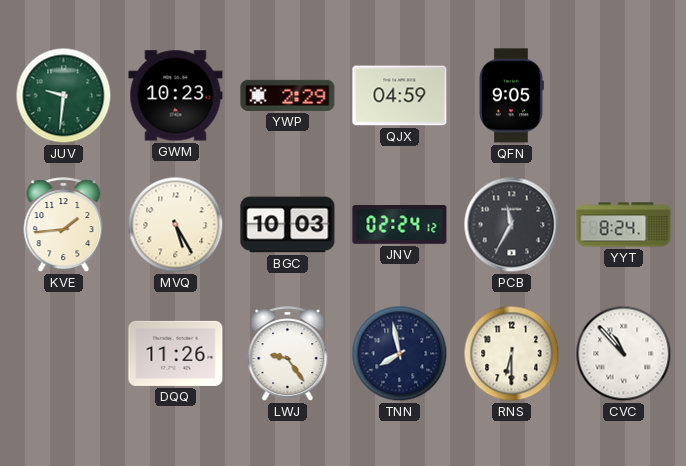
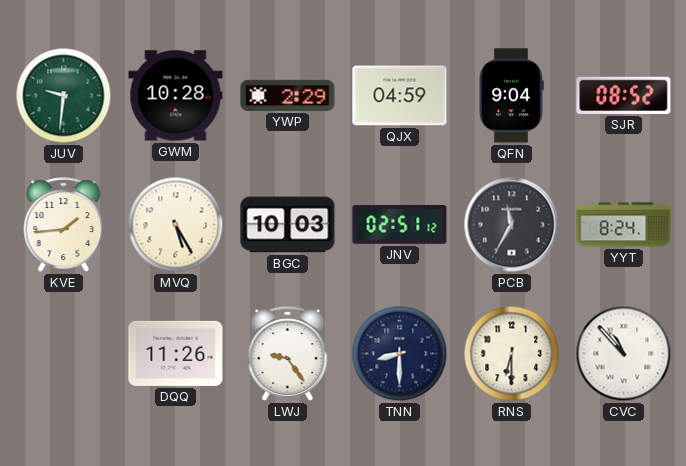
GWM: 10:23 -> 10:28
QFN: 9:05 -> 9:04
SJR: none -> 08:52
JNV: 02:24 -> 02:51
TNN: 7:58 -> 8:30
